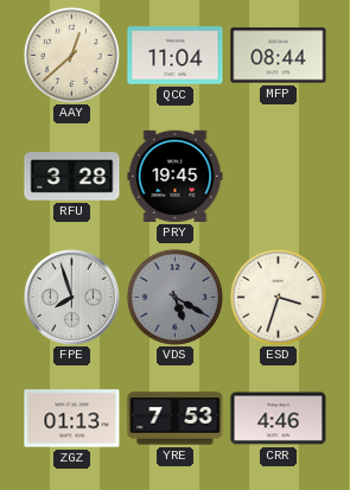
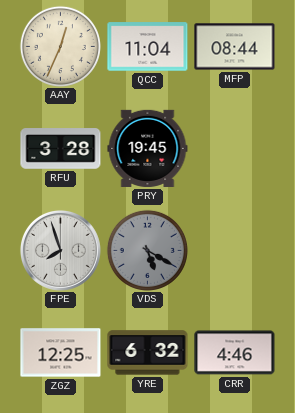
AAY: 12:38 -> 12:34
ESD: 3:33 -> none
ZGZ: 01:13 -> 12:25
YRE: 7:53 -> 6:32
